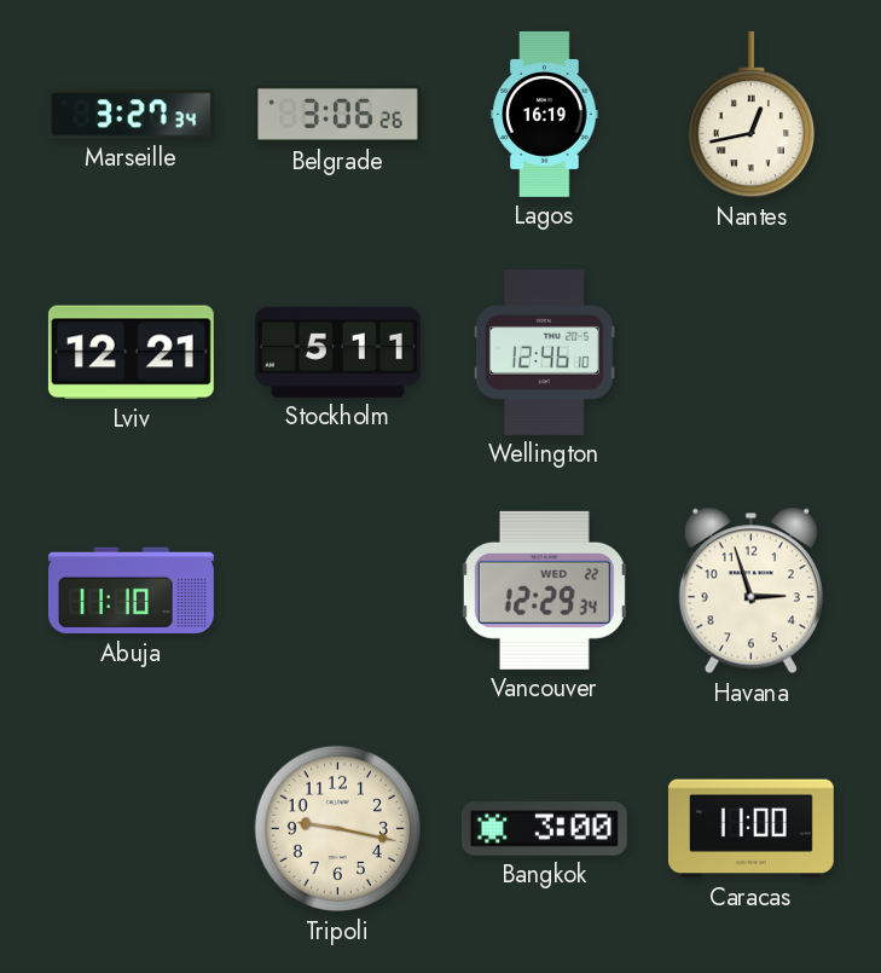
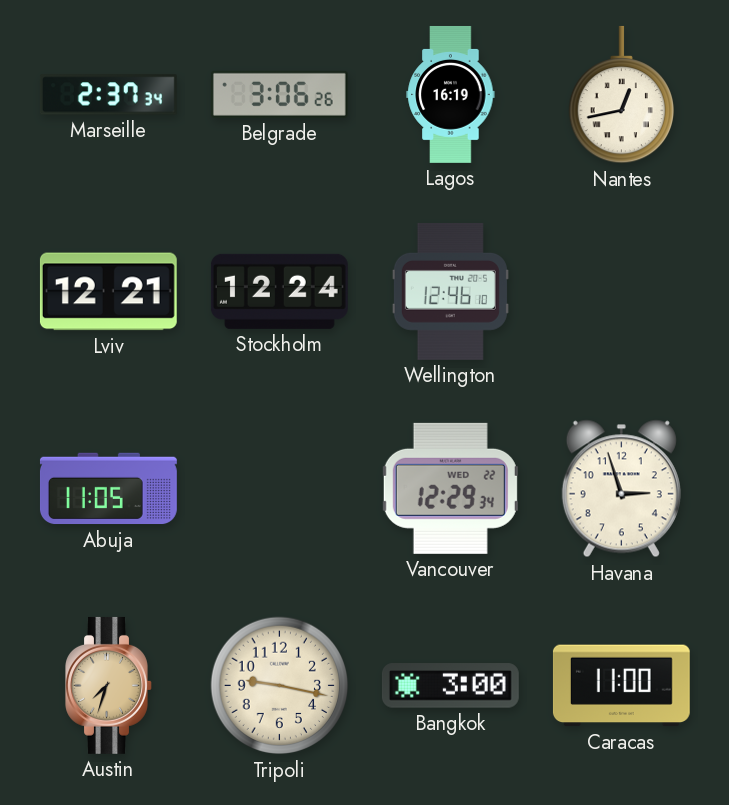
Marseille: 3:27 -> 2:37
Stockholm: 5:11 -> 12:24
Abuja: 11:10 -> 11:05
Austin: none -> 7:33
